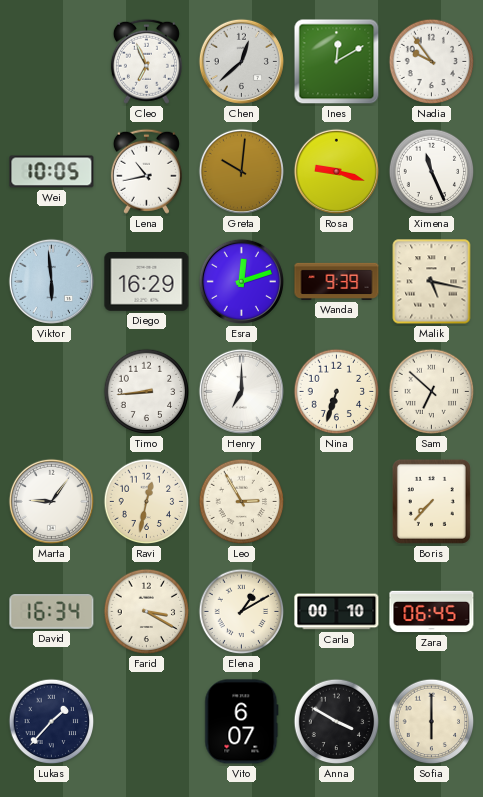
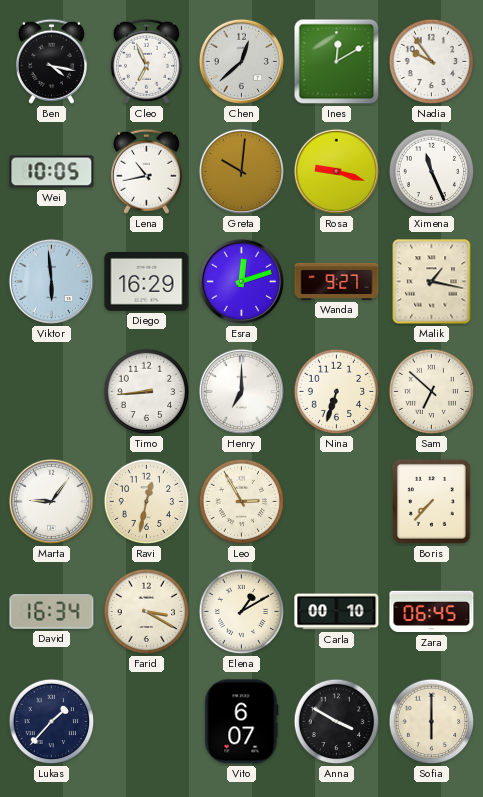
Ben: none -> 4:17
Wanda: 9:39 -> 9:27
Malik: 5:17 -> 1:17
